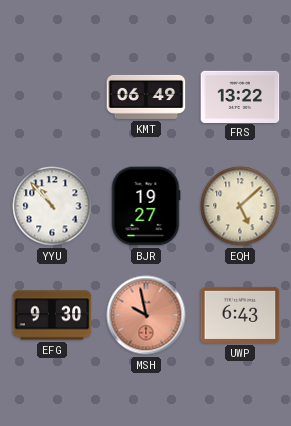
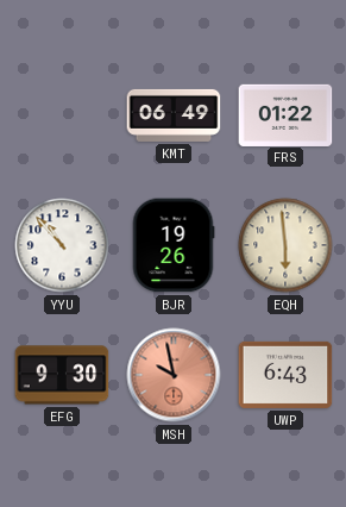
FRS: 13:22 -> 01:22
BJR: 19:27 -> 19:26
EQH: 5:08 -> 5:59
